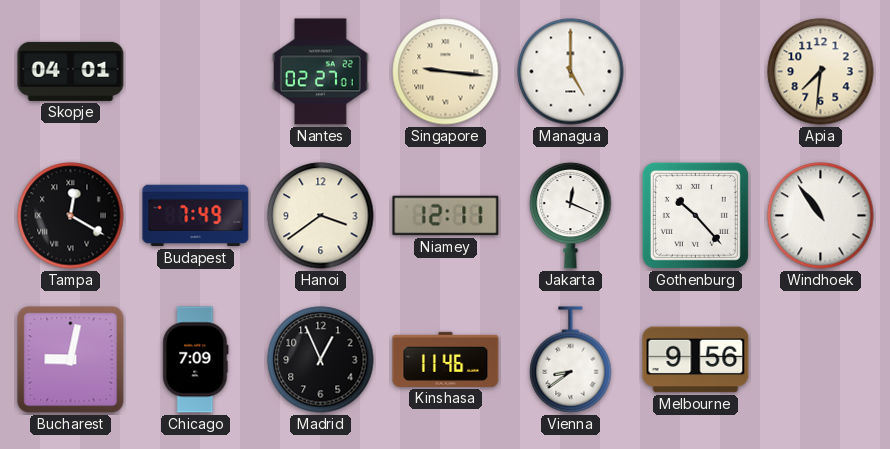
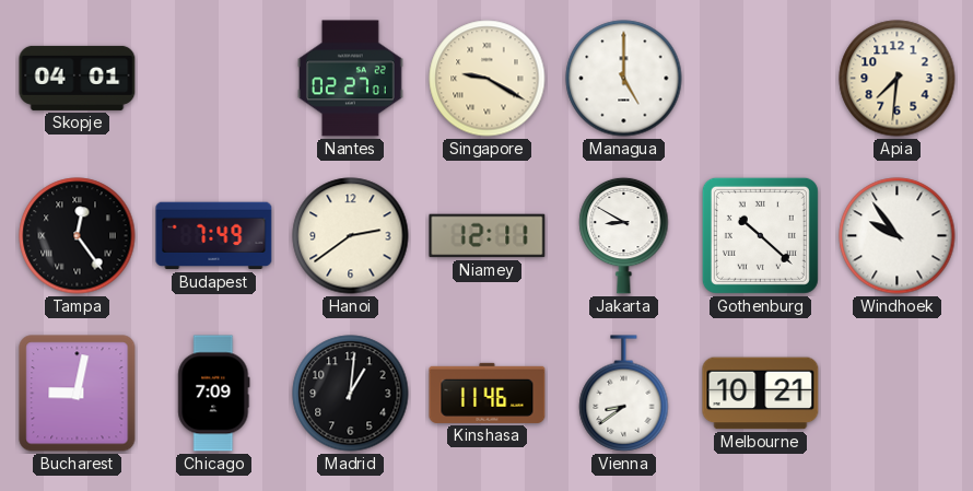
Singapore: 9:16 -> 9:20
Tampa: 12:20 -> 12:24
Hanoi: 3:39 -> 2:39
Jakarta: 12:19 -> 8:50
Gothenburg: 10:23 -> 10:22
Windhoek: 10:54 -> 9:54
Madrid: 12:56 -> 1:01
Melbourne: 9:56 -> 10:21
